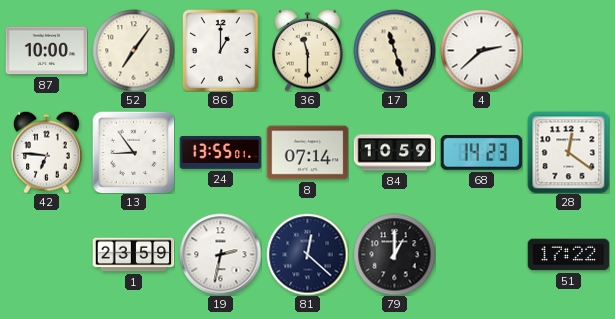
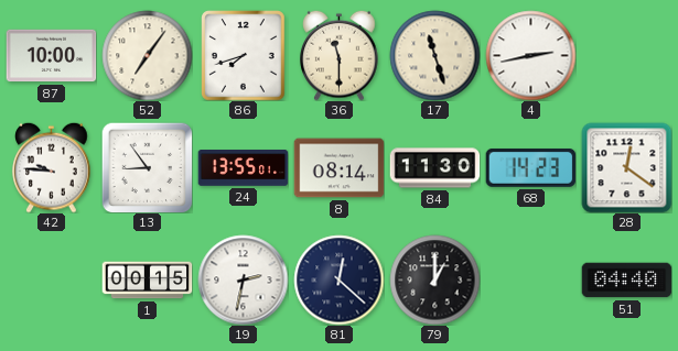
86: 1:00 -> 7:42
4: 2:38 -> 2:43
42: 6:46 -> 9:46
8: 07:14 -> 08:14
84: 10:59 -> 11:30
1: 23:59 -> 00:15
51: 17:22 -> 04:40
